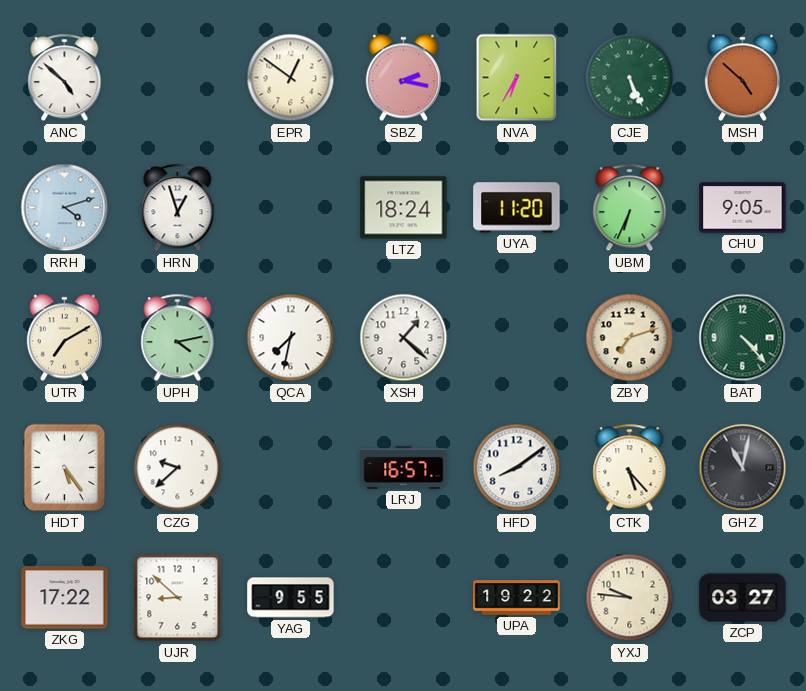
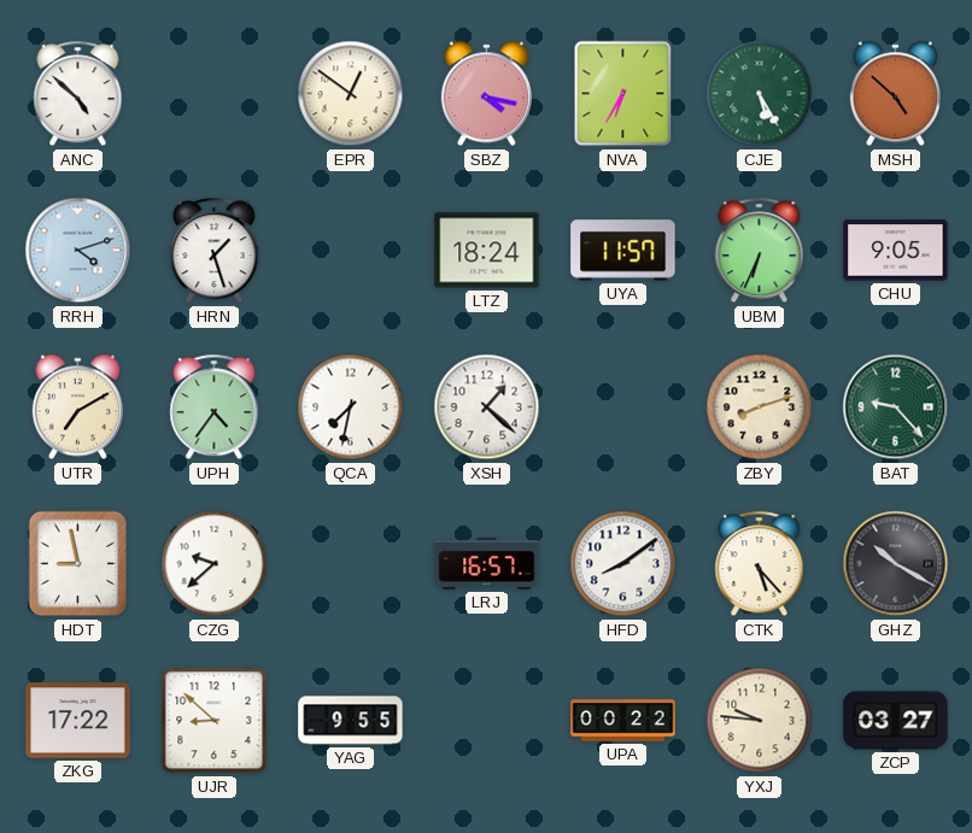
SBZ: 2:17 -> 4:17
CJE: 5:26 -> 5:25
HRN: 12:57 -> 1:27
UYA: 11:20 -> 11:57
UPH: 4:13 -> 4:36
ZBY: 7:12 -> 8:12
BAT: 4:23 -> 9:23
HDT: 5:24 -> 8:58
GHZ: 11:02 -> 10:20
UPA: 19:22 -> 00:22
